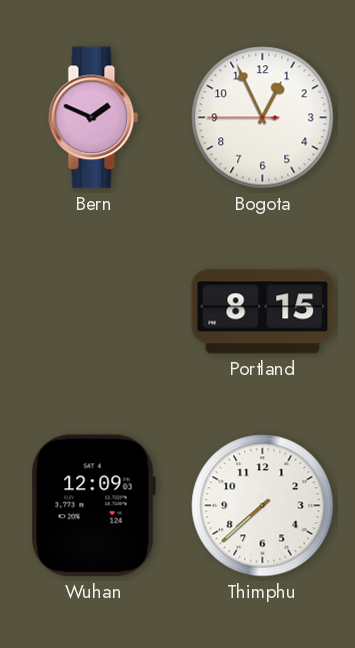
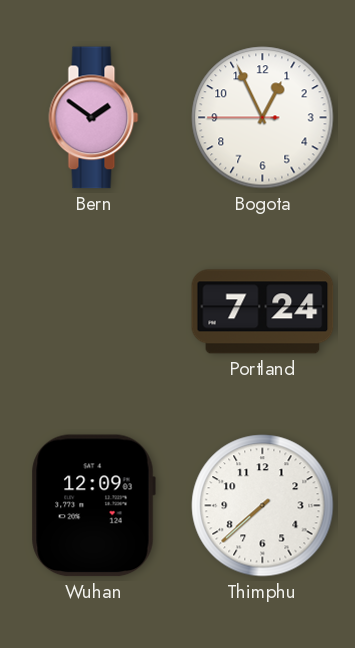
Bern: 1:49 -> 1:51
Portland: 8:15 -> 7:24
